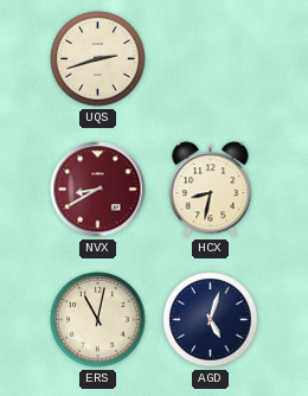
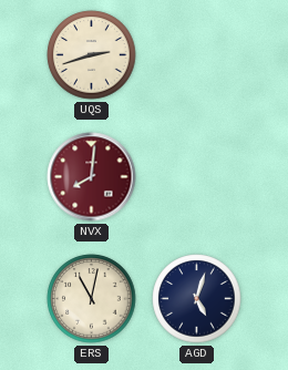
NVX: 8:40 -> 8:01
HCX: 8:32 -> none
